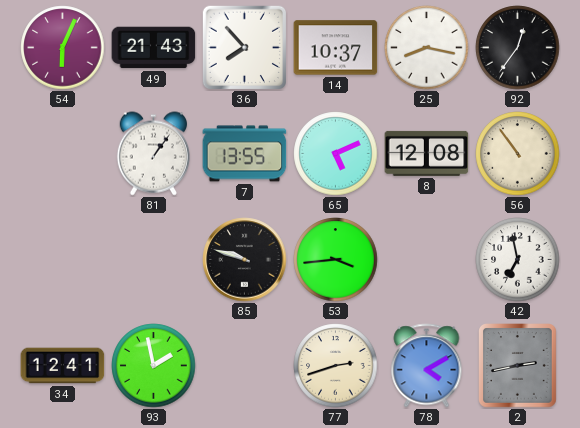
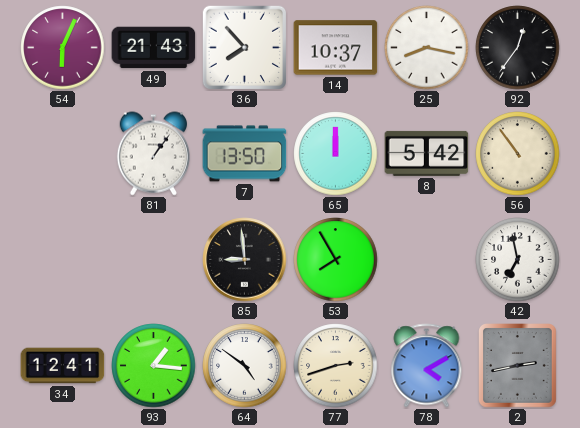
7: 13:55 -> 13:50
65: 5:11 -> 12:00
8: 12:08 -> 5:42
85: 9:48 -> 8:59
53: 3:44 -> 7:55
93: 1:58 -> 1:16
64: none -> 4:51
